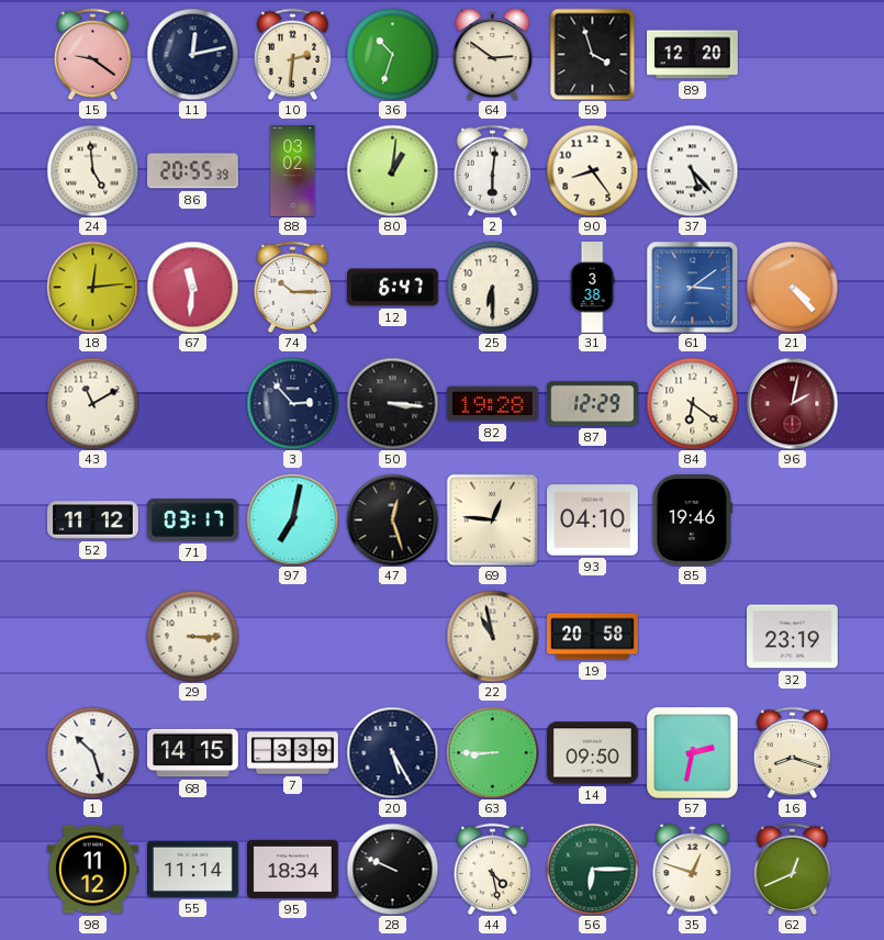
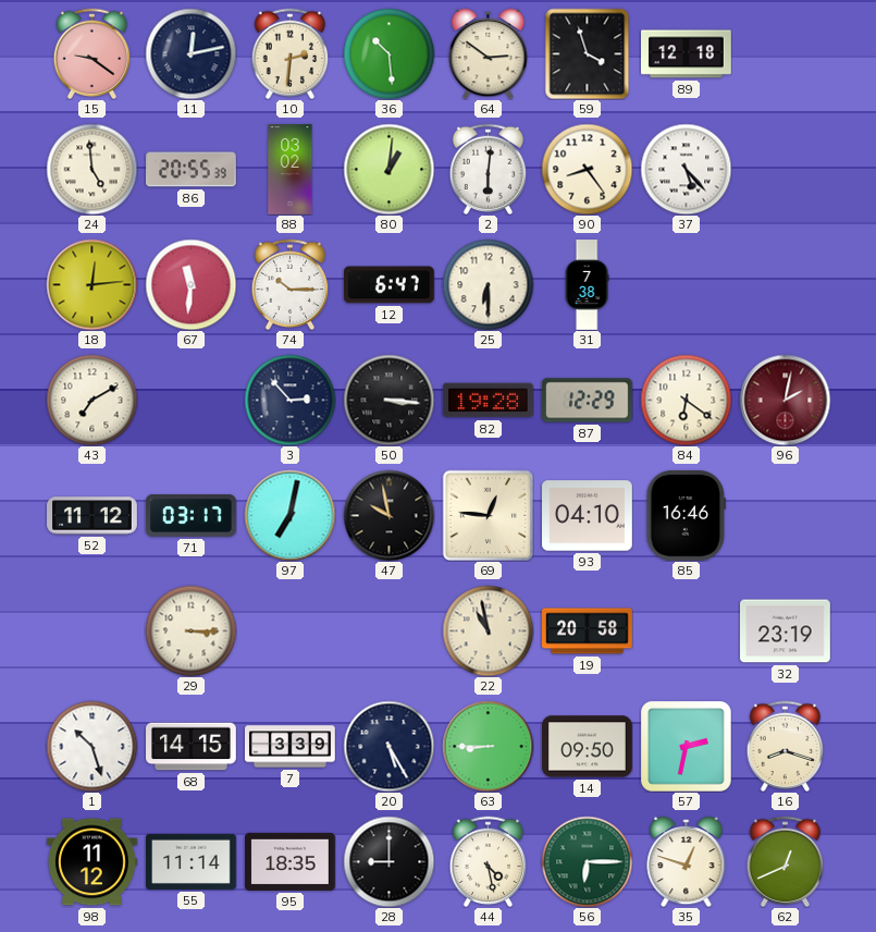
36: 10:33 -> 10:29
89: 12:20 -> 12:18
31: 3:38 -> 7:38
61: 3:09 -> none
21: 4:23 -> none
43: 11:10 -> 7:10
47: 12:27 -> 9:58
85: 19:46 -> 16:46
95: 18:34 -> 18:35
28: 9:49 -> 9:00
